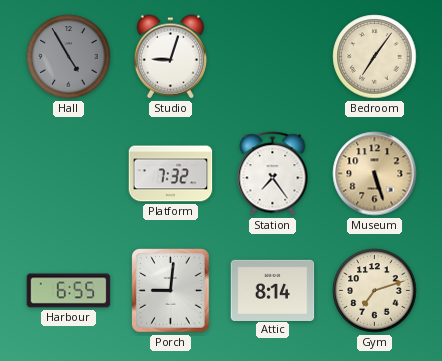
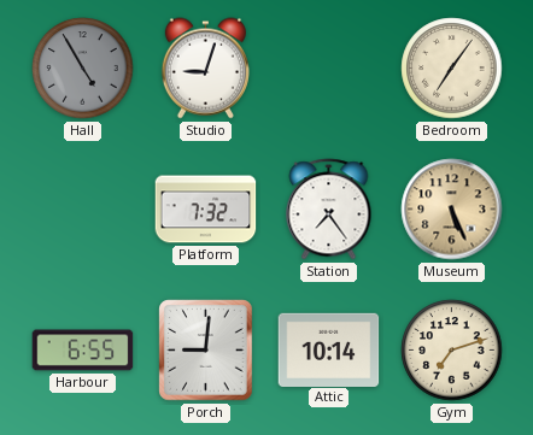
Museum: 5:27 -> 5:26
Attic: 8:14 -> 10:14
